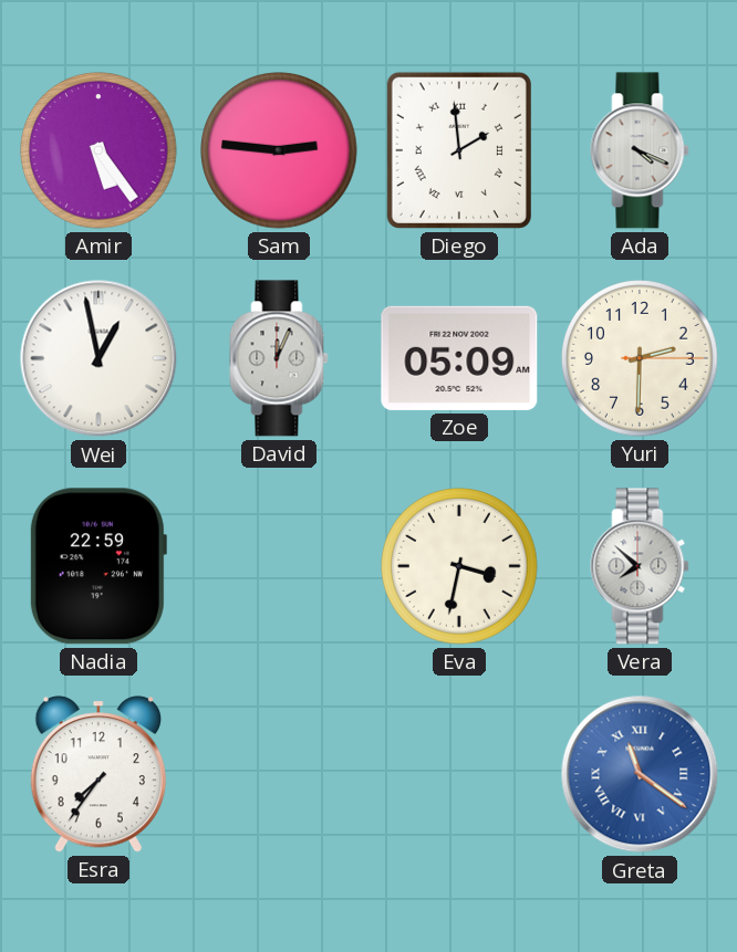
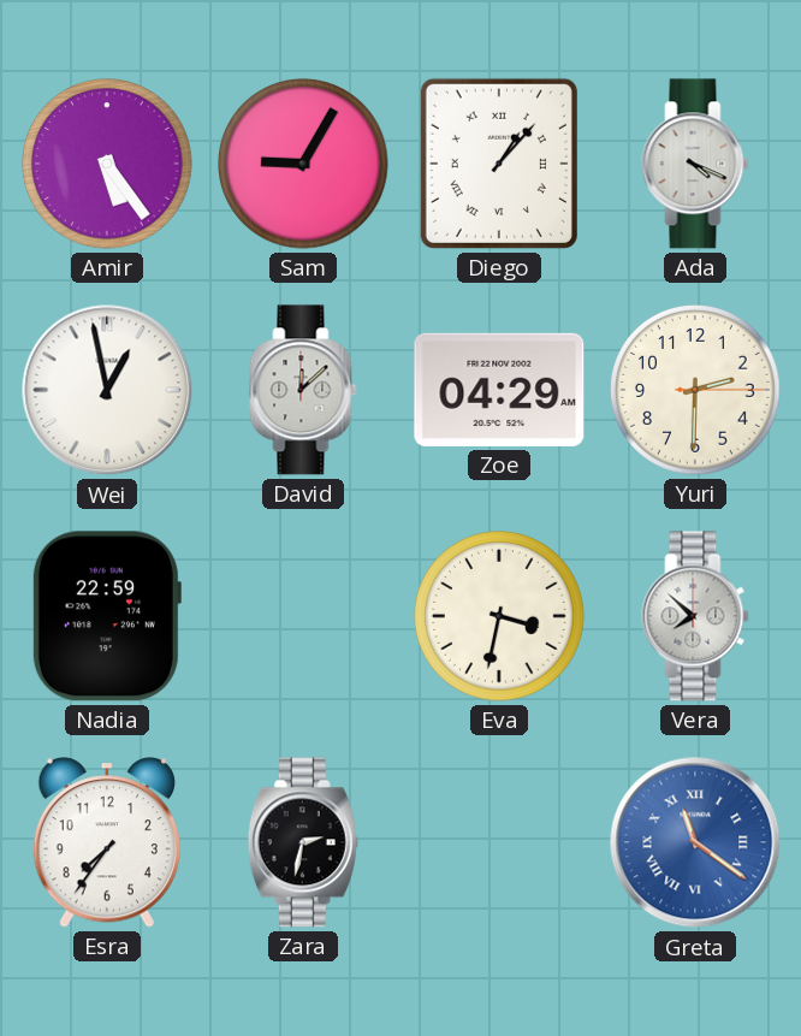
Sam: 2:46 -> 9:05
Diego: 1:59 -> 1:07
David: 12:04 -> 12:08
Zoe: 05:09 -> 04:29
Zara: none -> 2:32
